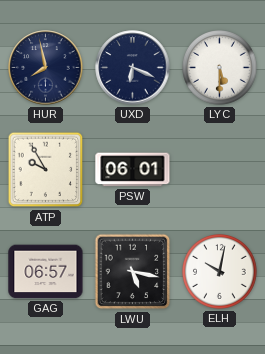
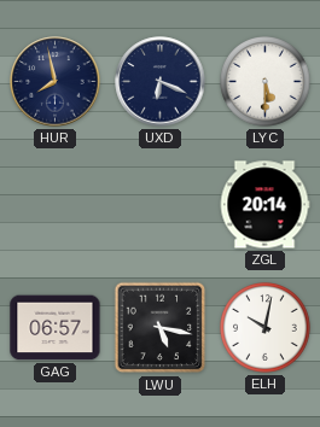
ATP: 9:55 -> none
PSW: 06:01 -> none
ZGL: none -> 20:14
